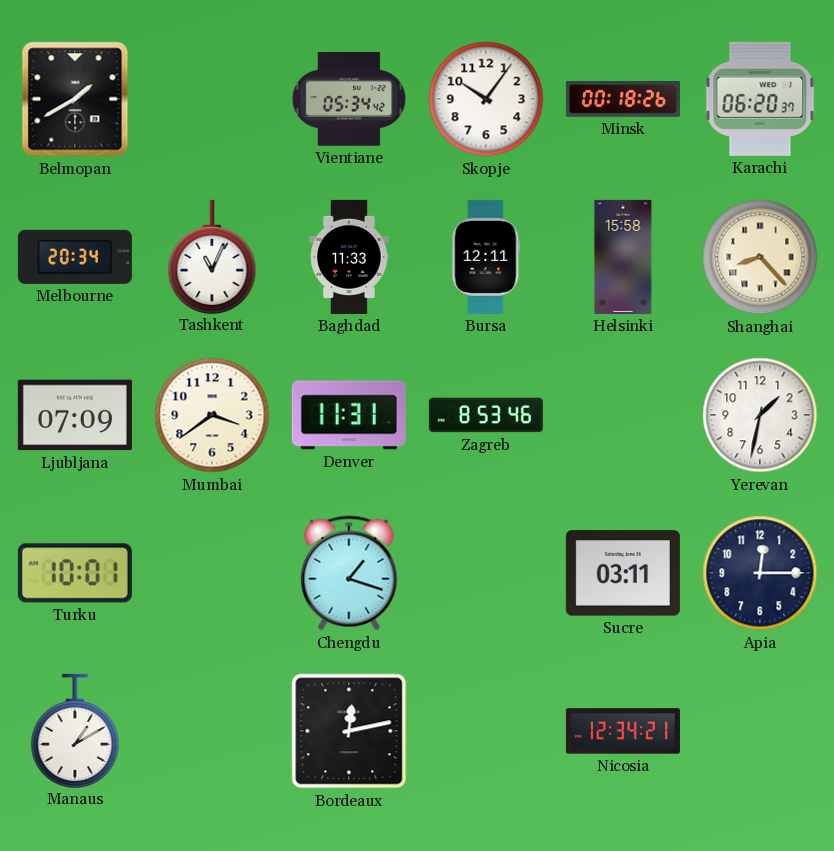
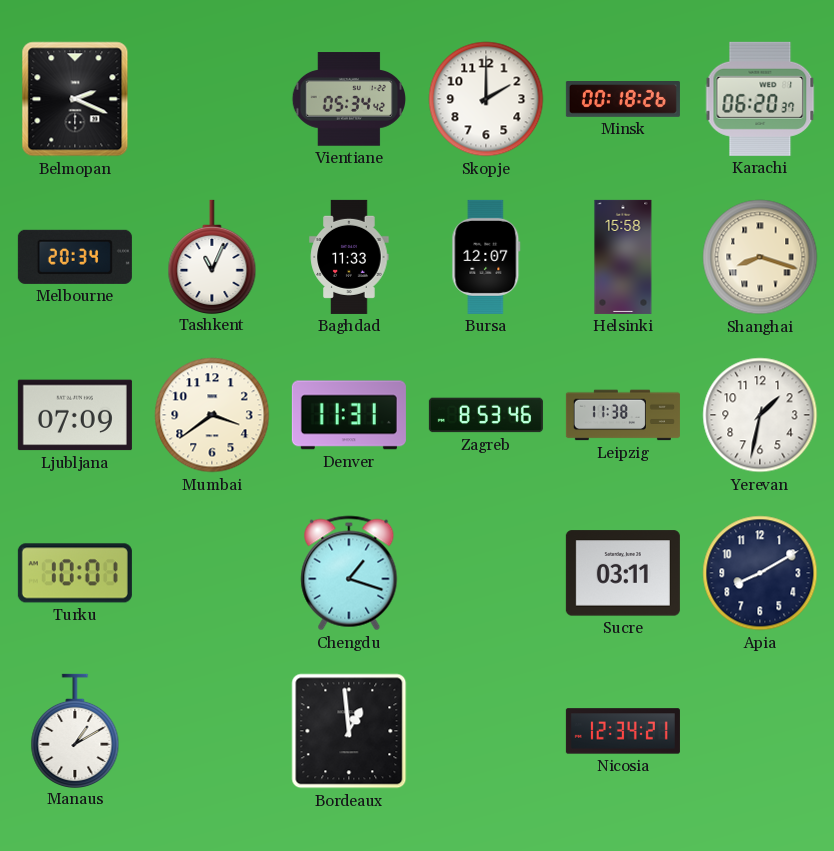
Belmopan: 1:40 -> 2:19
Skopje: 10:06 -> 2:00
Bursa: 12:11 -> 12:07
Shanghai: 8:23 -> 8:18
Leipzig: none -> 11:38
Apia: 12:15 -> 8:10
Bordeaux: 12:13 -> 12:59
